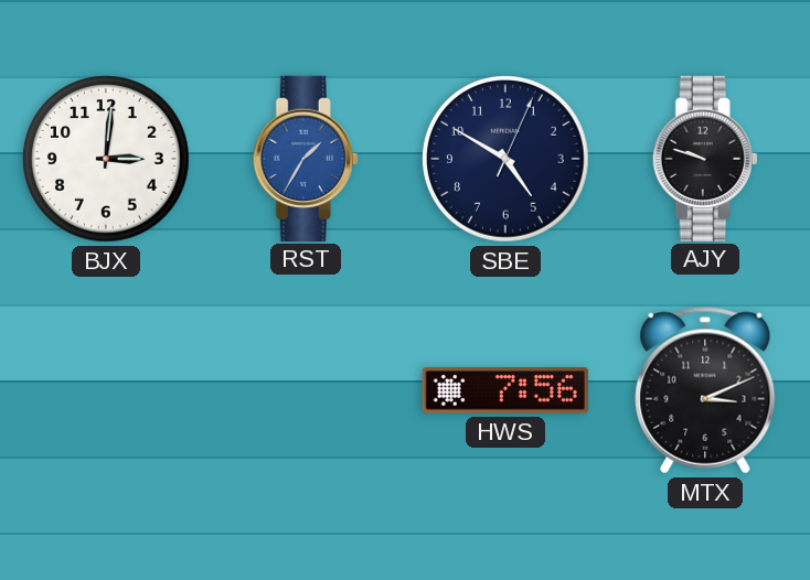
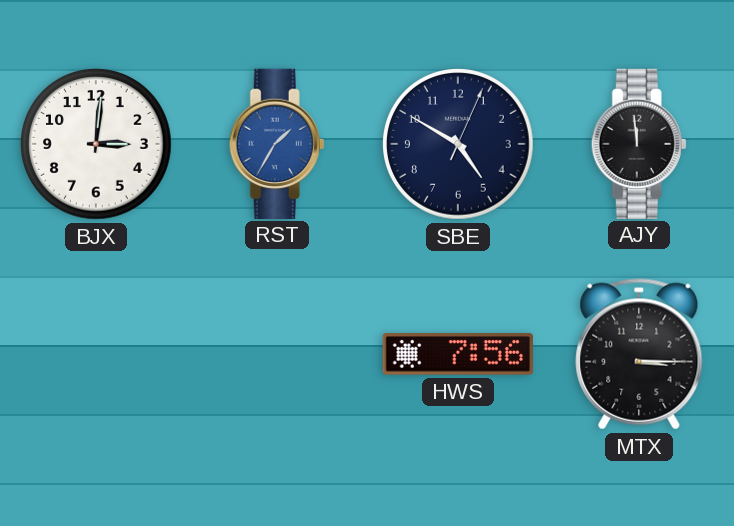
AJY: 9:48 -> 11:59
MTX: 3:11 -> 3:15
